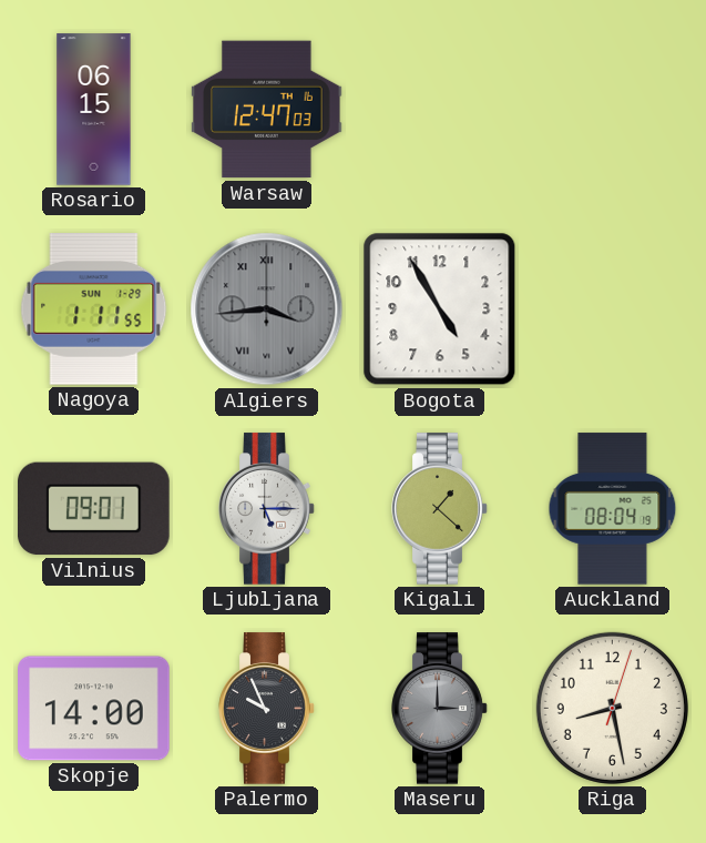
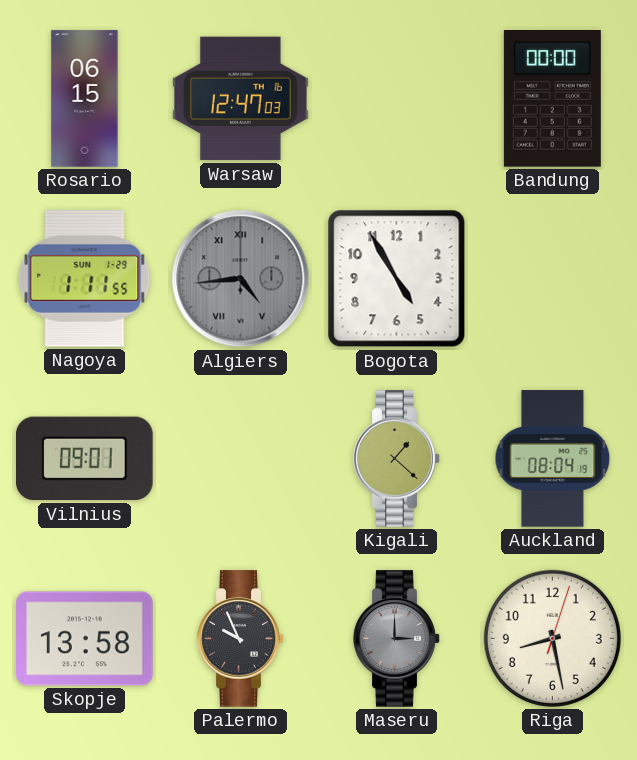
Bandung: none -> 00:00
Algiers: 3:44 -> 4:44
Ljubljana: 5:15 -> none
Skopje: 14:00 -> 13:58
